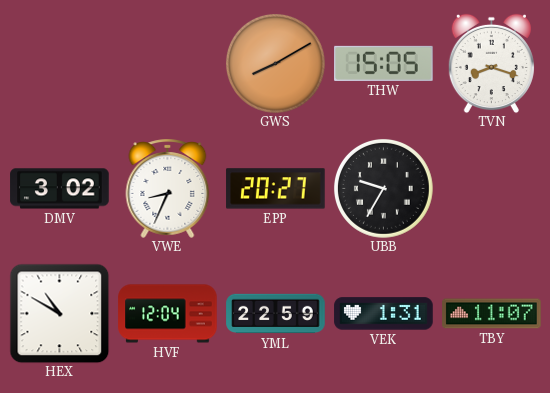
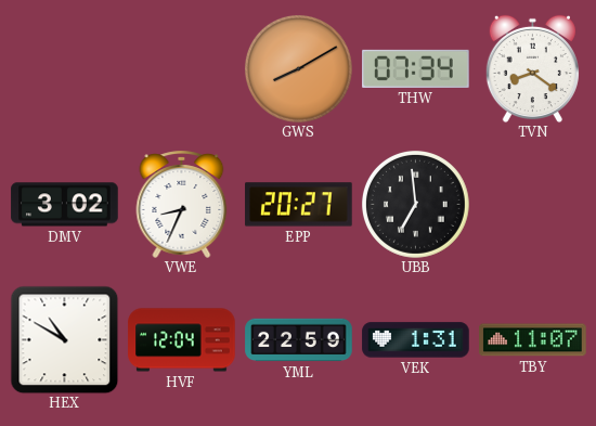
THW: 15:05 -> 07:34
TVN: 8:18 -> 8:21
UBB: 9:35 -> 6:59
